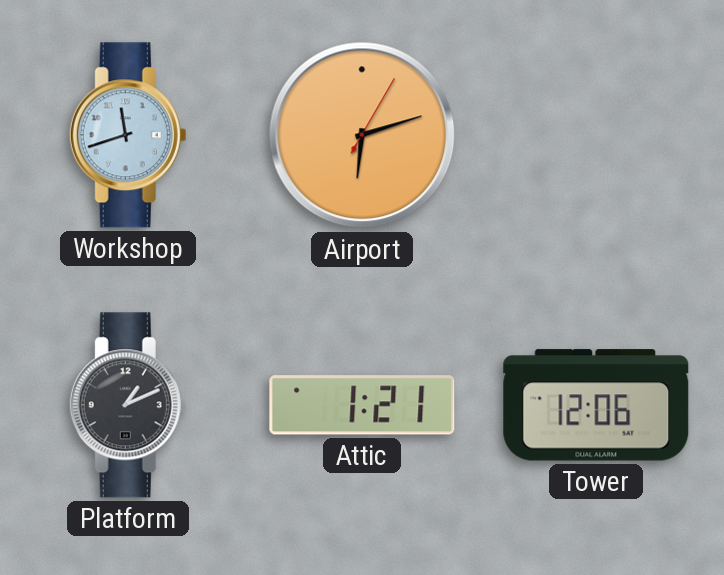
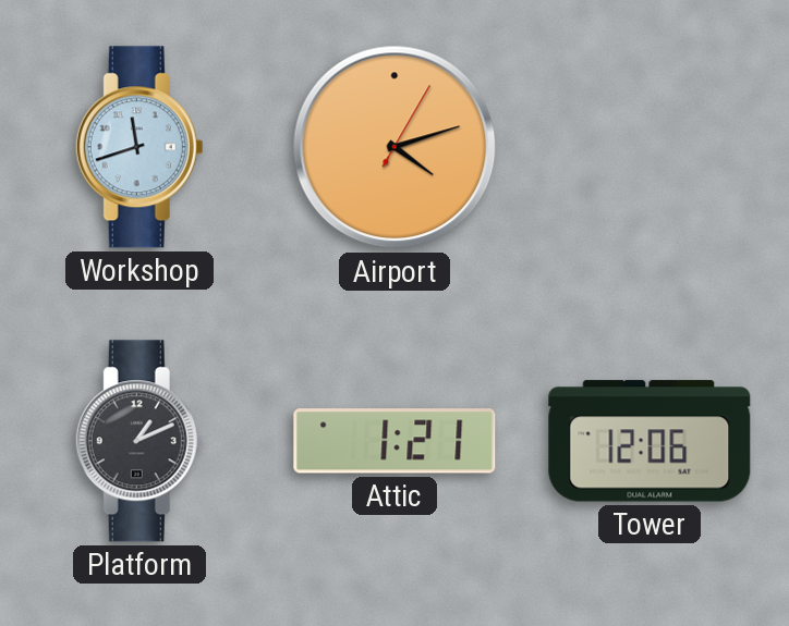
Airport: 6:12 -> 4:12
